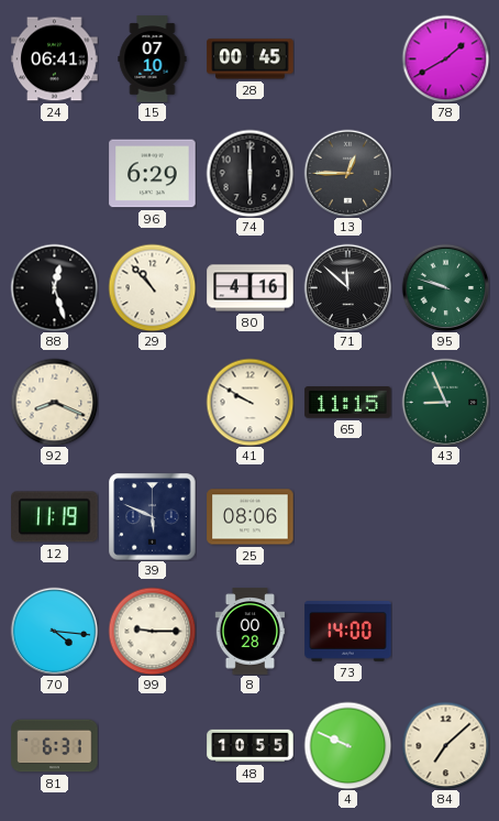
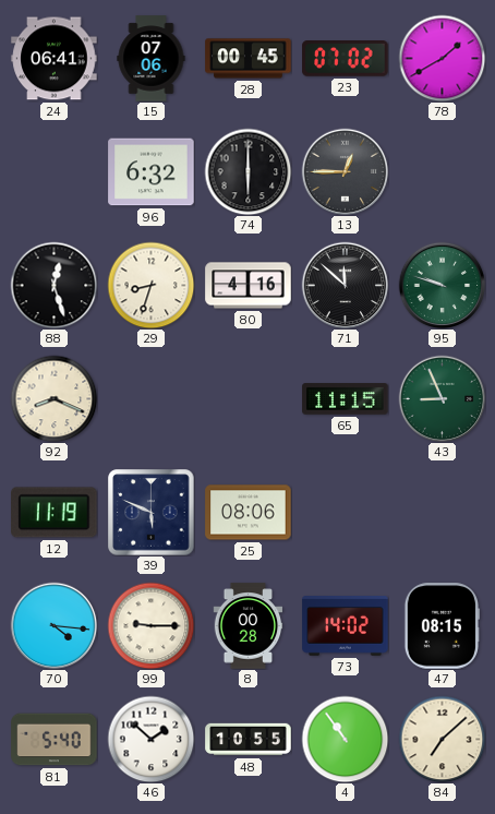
15: 07:10 -> 07:06
23: none -> 07:02
96: 6:29 -> 6:32
29: 10:53 -> 8:33
41: 9:50 -> none
73: 14:00 -> 14:02
47: none -> 08:15
81: 6:31 -> 5:40
46: none -> 1:52
4: 9:49 -> 10:54
